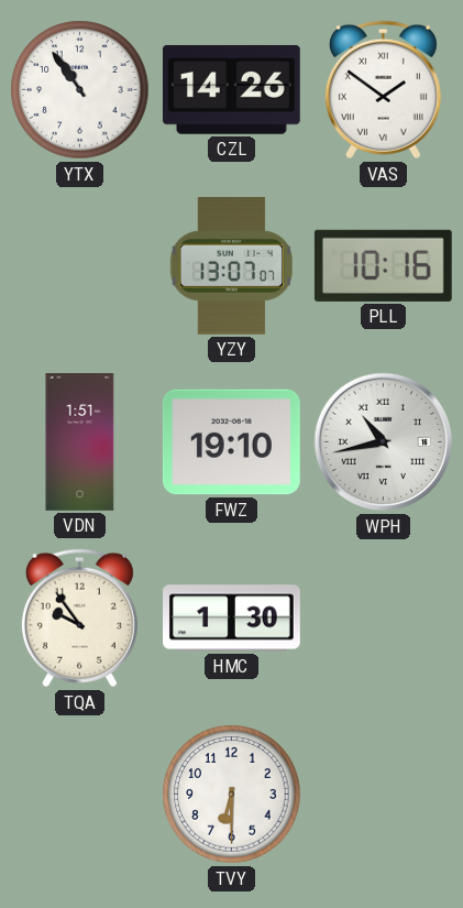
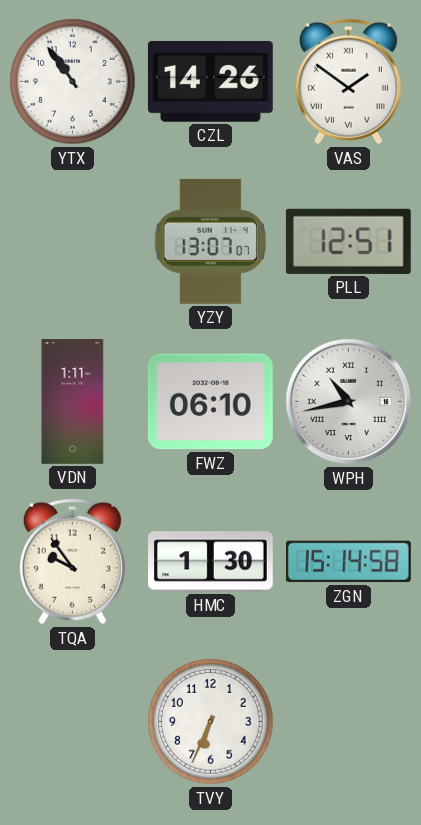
PLL: 10:16 -> 12:51
VDN: 1:51 -> 1:11
FWZ: 19:10 -> 06:10
ZGN: none -> 15:14
TVY: 6:30 -> 6:34
